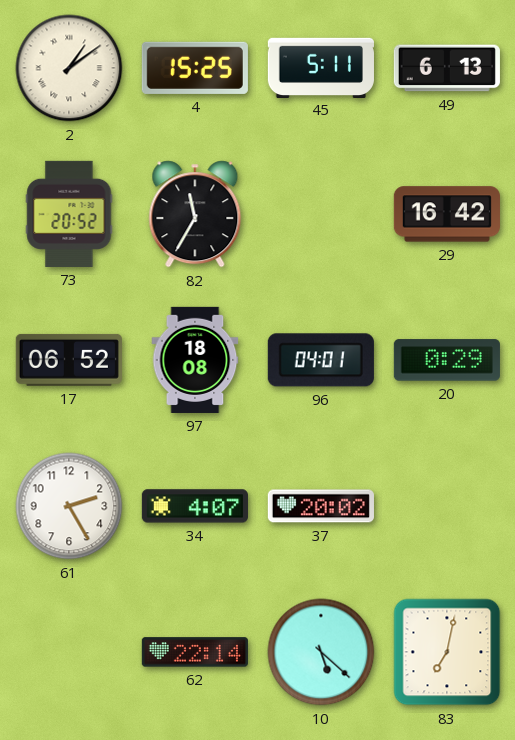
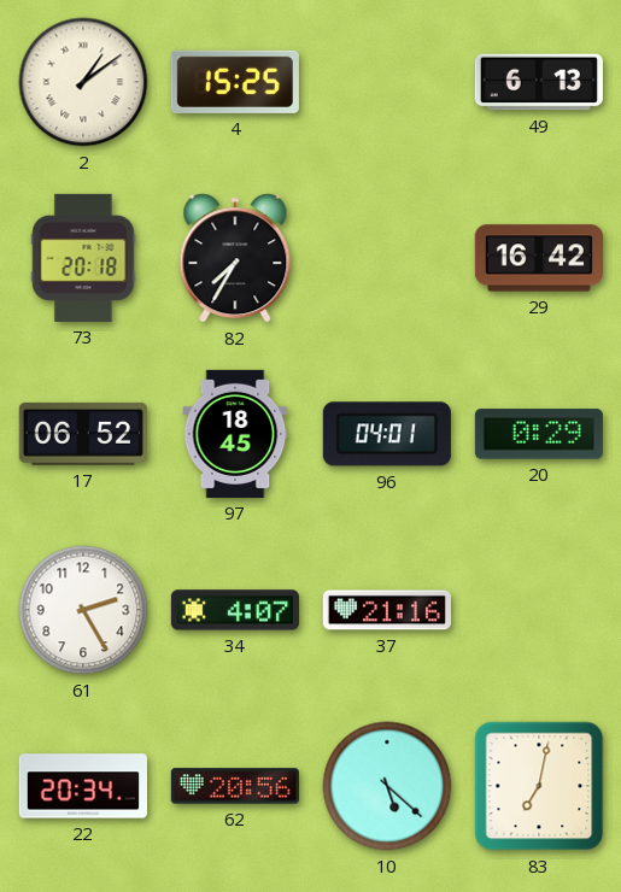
45: 5:11 -> none
73: 20:52 -> 20:18
82: 11:35 -> 7:35
97: 18:08 -> 18:45
37: 20:02 -> 21:16
22: none -> 20:34
62: 22:14 -> 20:56
